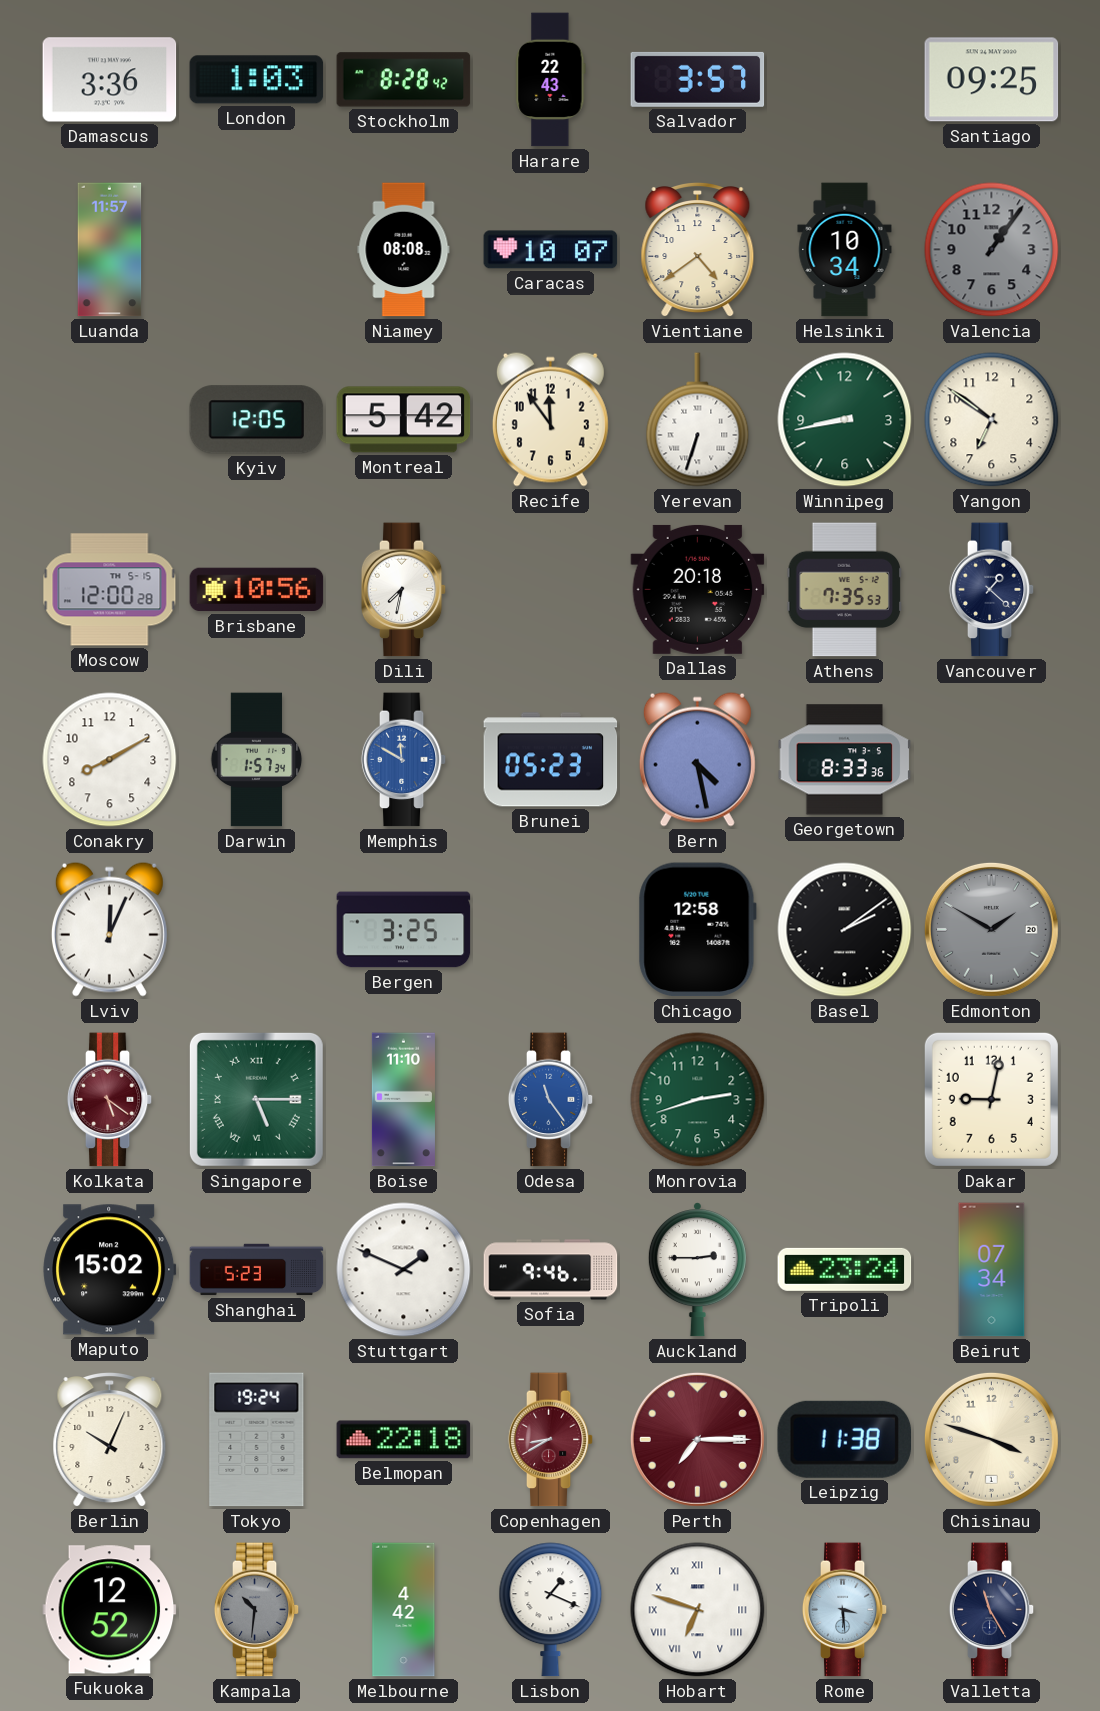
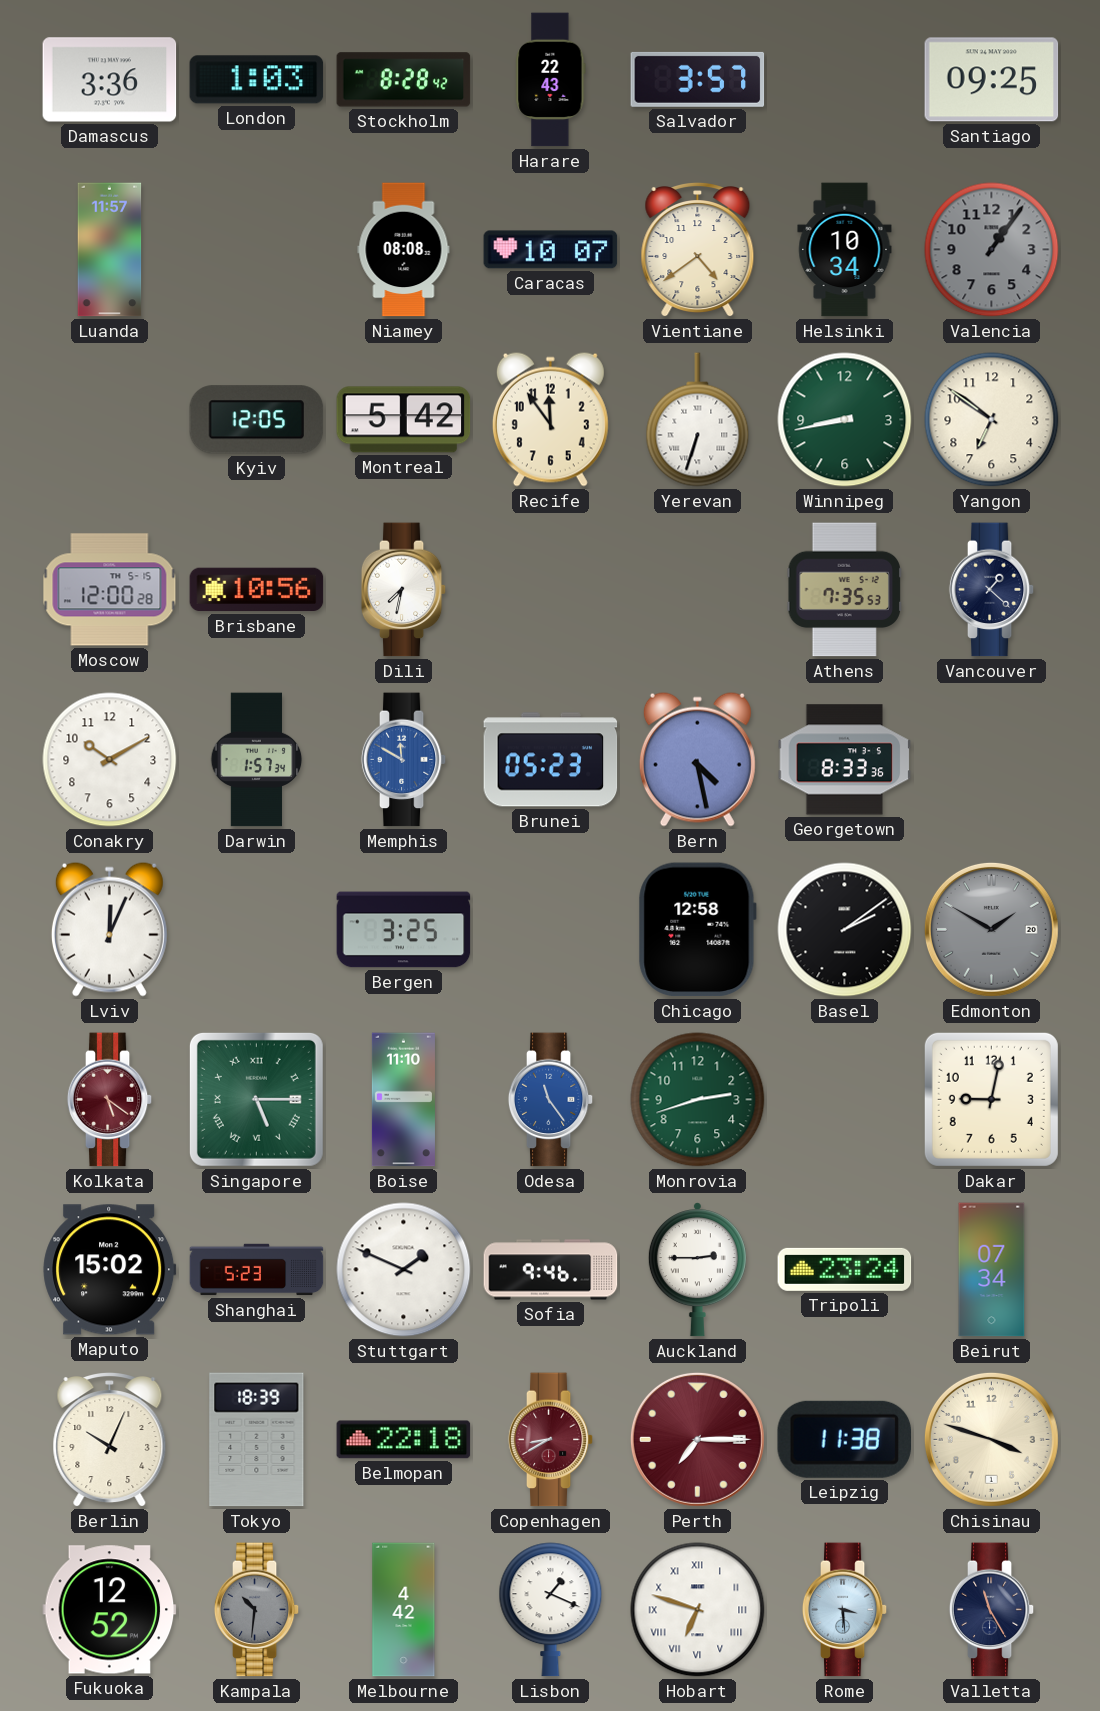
Dallas: 20:18 -> none
Conakry: 8:10 -> 10:10
Tokyo: 19:24 -> 18:39
